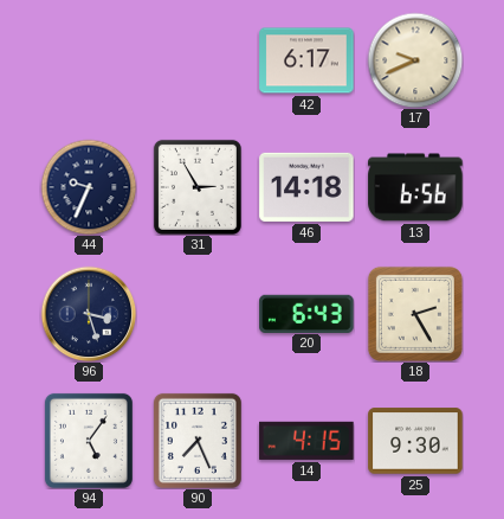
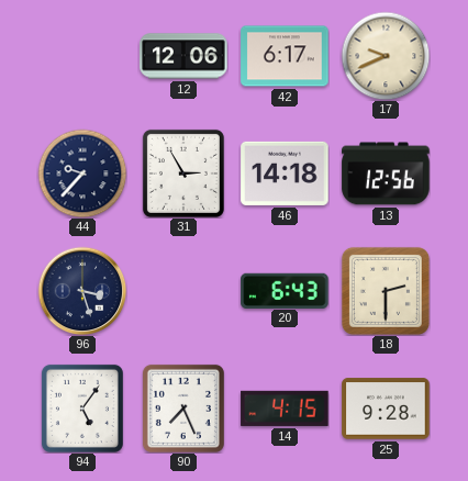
12: none -> 12:06
44: 9:34 -> 9:37
13: 6:56 -> 12:56
18: 2:25 -> 2:30
25: 9:30 -> 9:28
